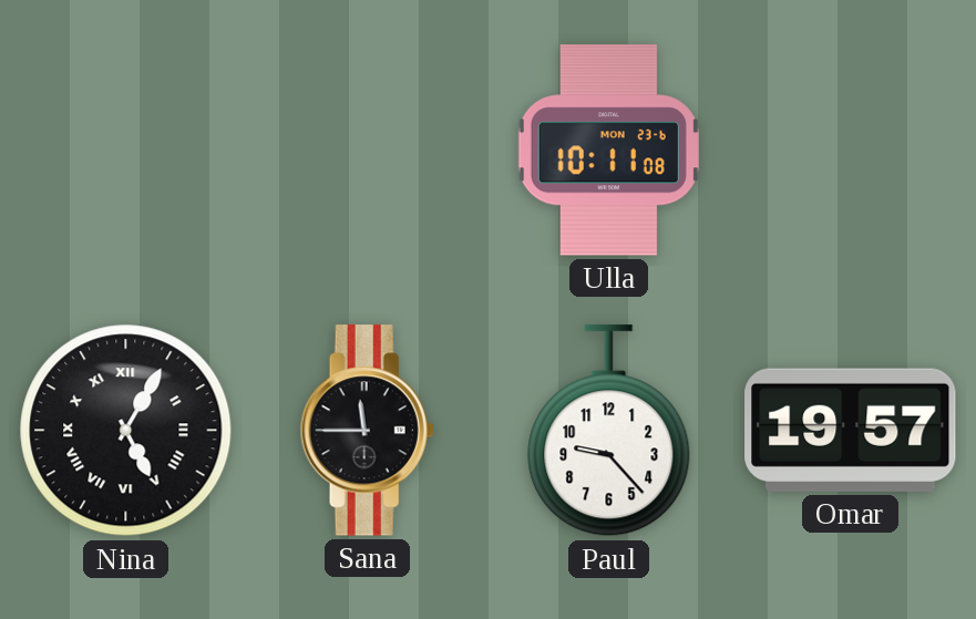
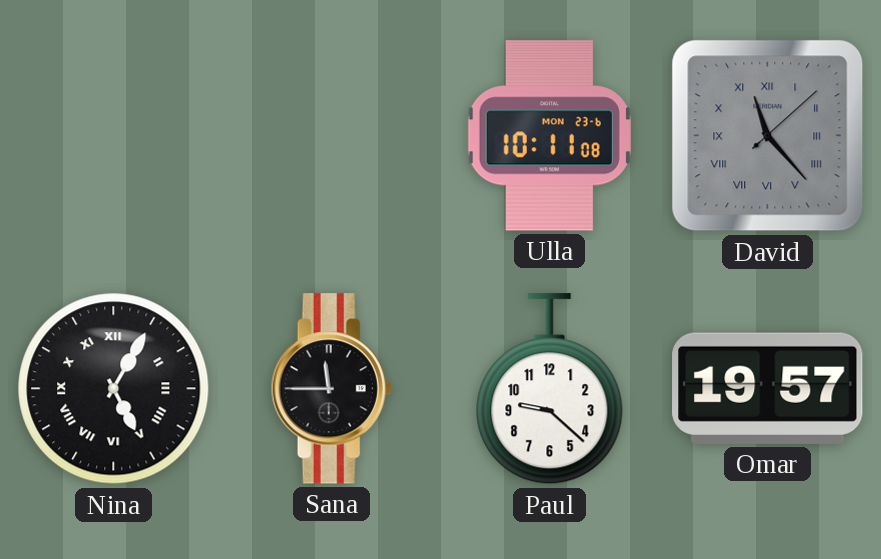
David: none -> 11:23
Paul: 9:23 -> 9:22
